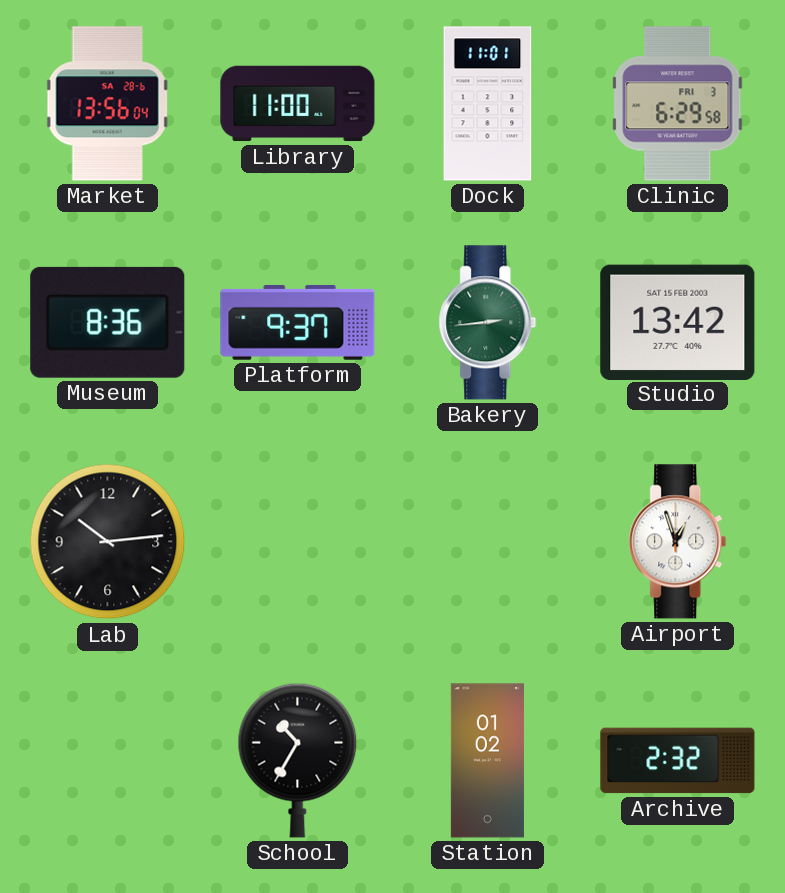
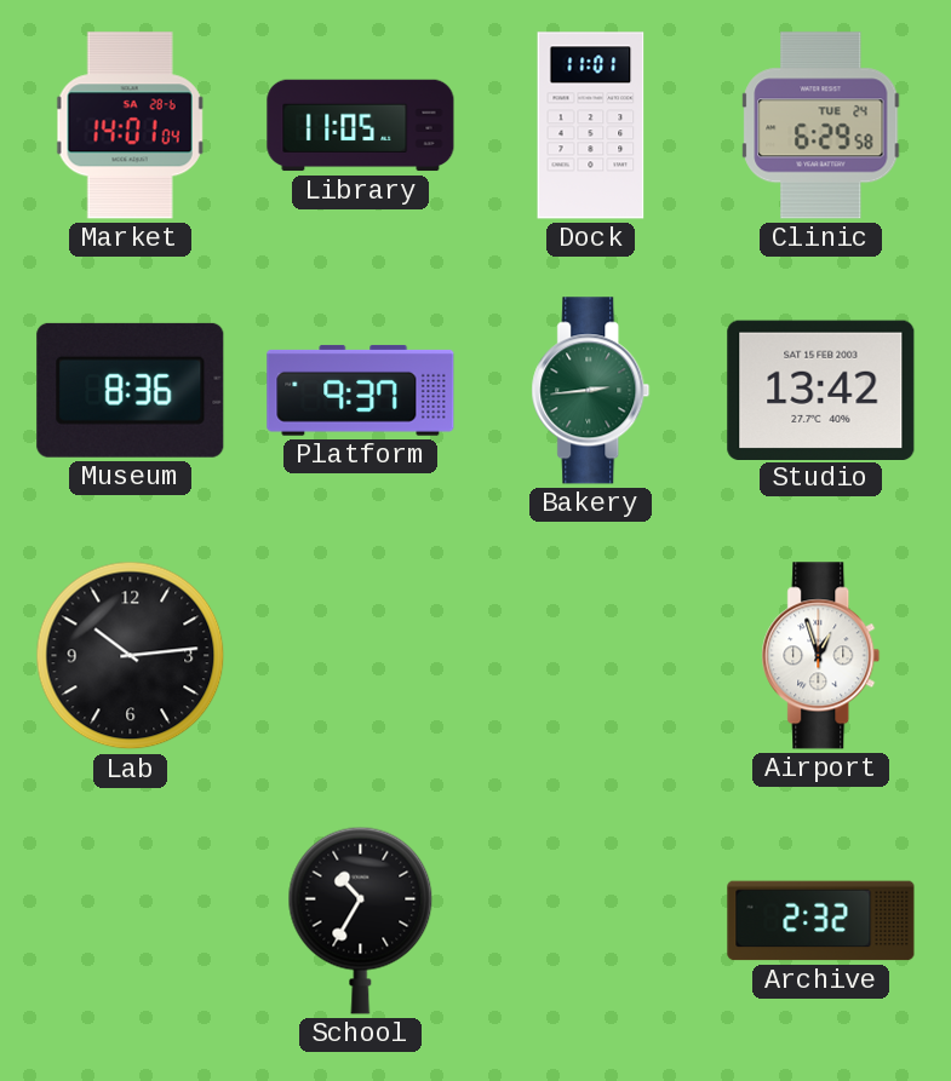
Market: 13:56 -> 14:01
Library: 11:00 -> 11:05
Clinic date: FRI 3 -> TUE 24
Station: 01:02 -> none
